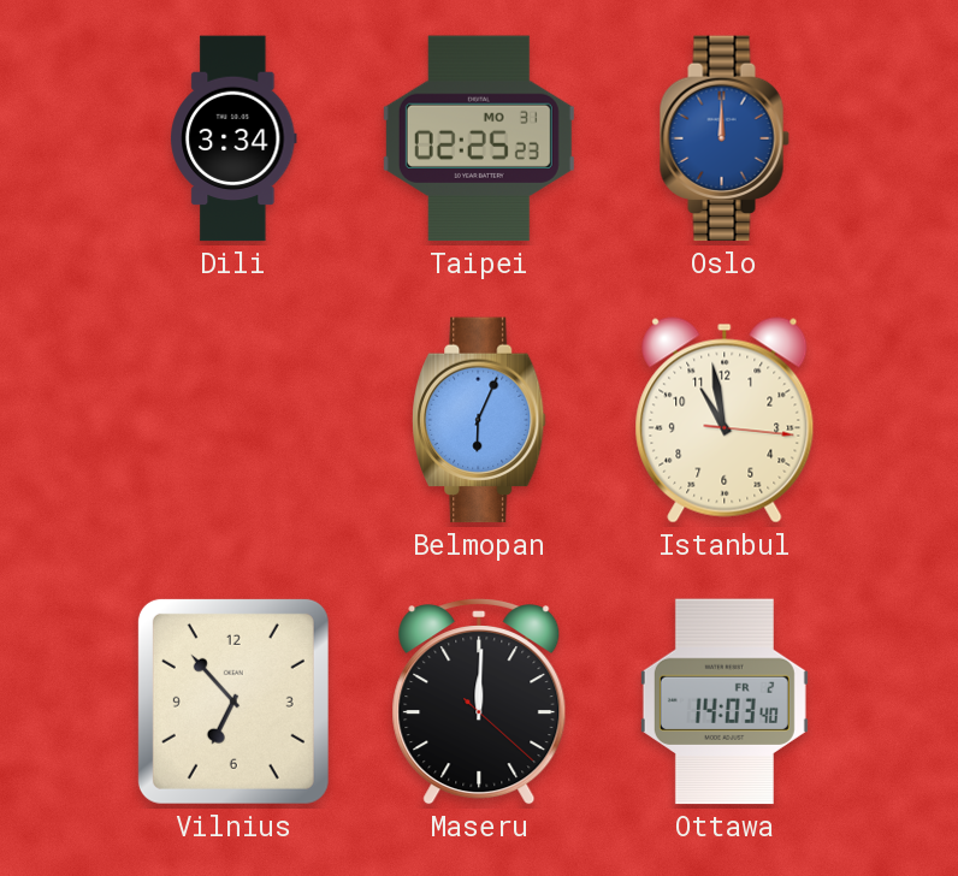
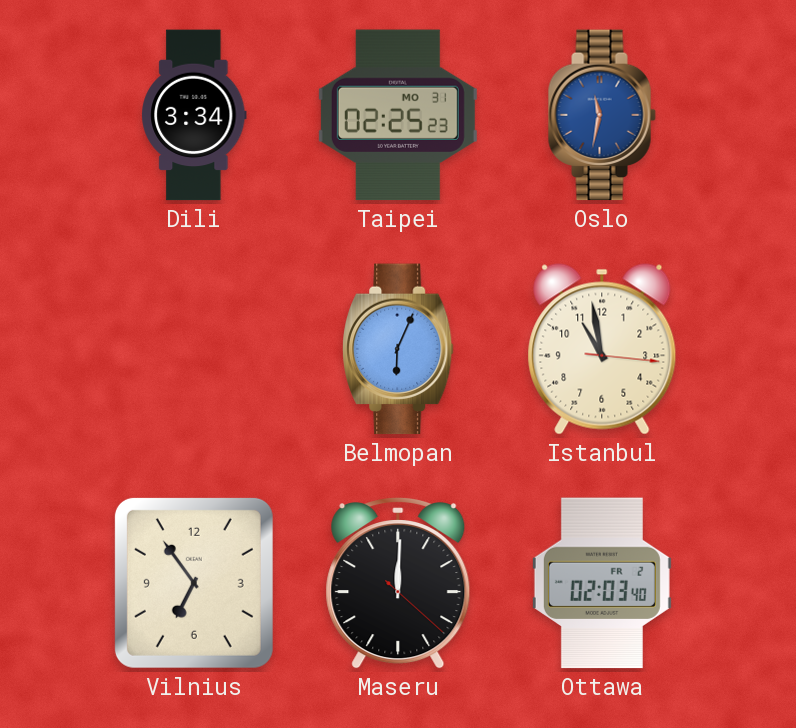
Oslo: 12:00 -> 11:32
Vilnius: 6:53 -> 6:54
Ottawa: 14:03 -> 02:03
